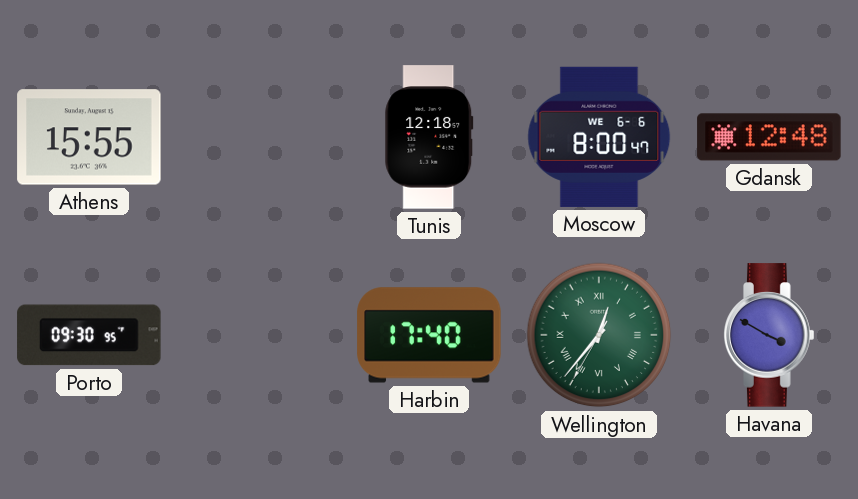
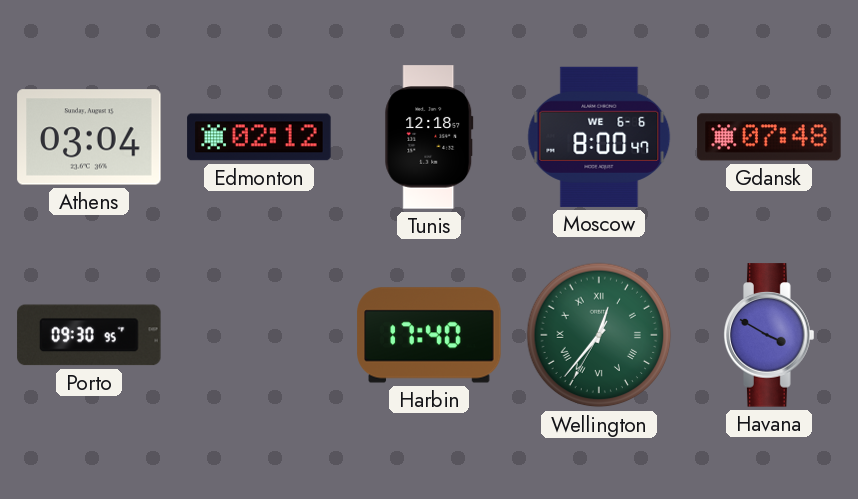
Athens: 15:55 -> 03:04
Edmonton: none -> 02:12
Gdansk: 12:48 -> 07:48
